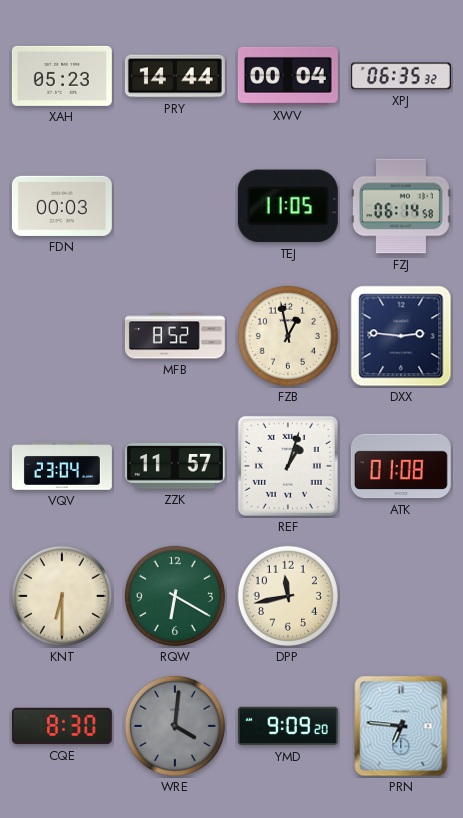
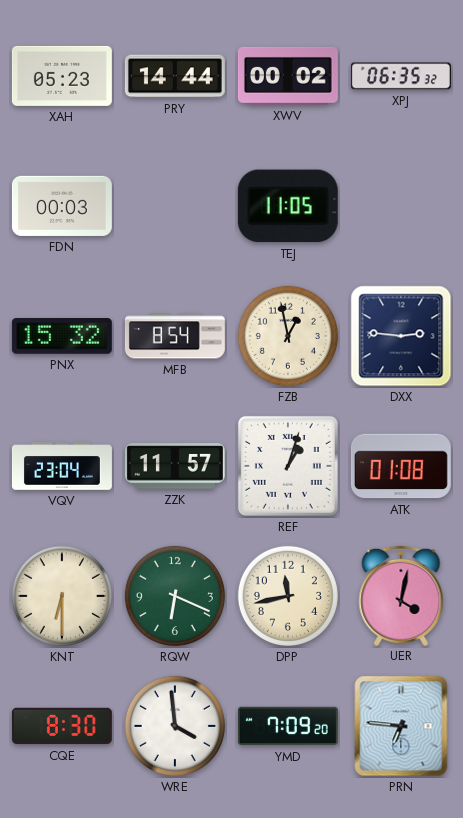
XWV: 00:04 -> 00:02
FZJ: 06:14 -> none
PNX: none -> 15:32
MFB: 8:52 -> 8:54
RQW: 6:20 -> 6:19
UER: none -> 4:02
WRE: 4:01 -> 3:59
WRE dial: grey -> white
YMD: 9:09 -> 7:09
